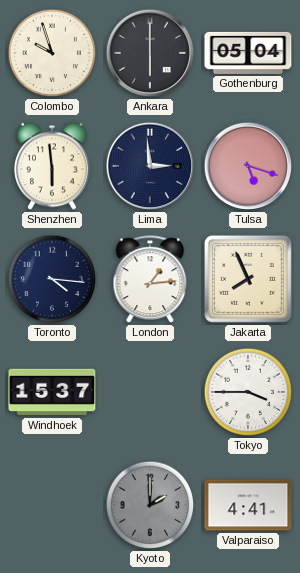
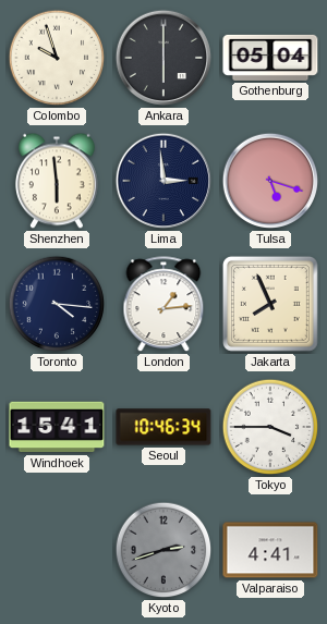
Windhoek: 15:37 -> 15:41
Seoul: none -> 10:46
Kyoto: 2:00 -> 2:42
